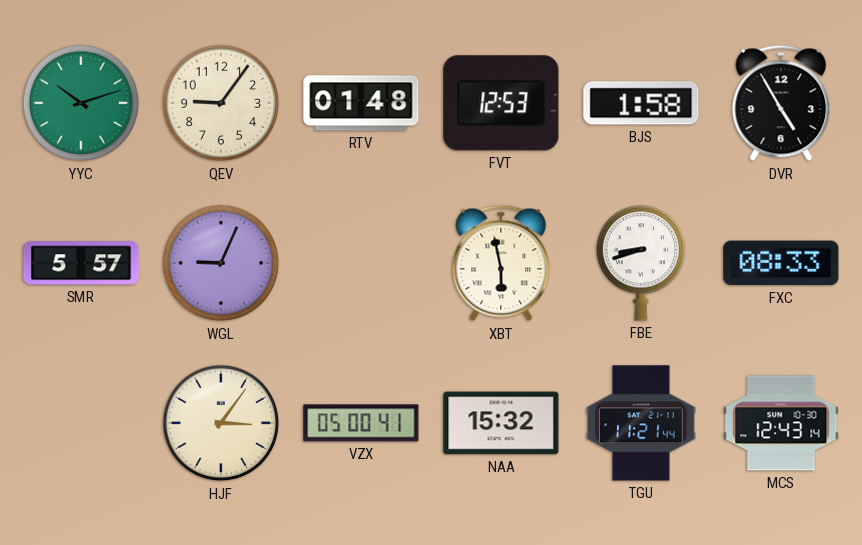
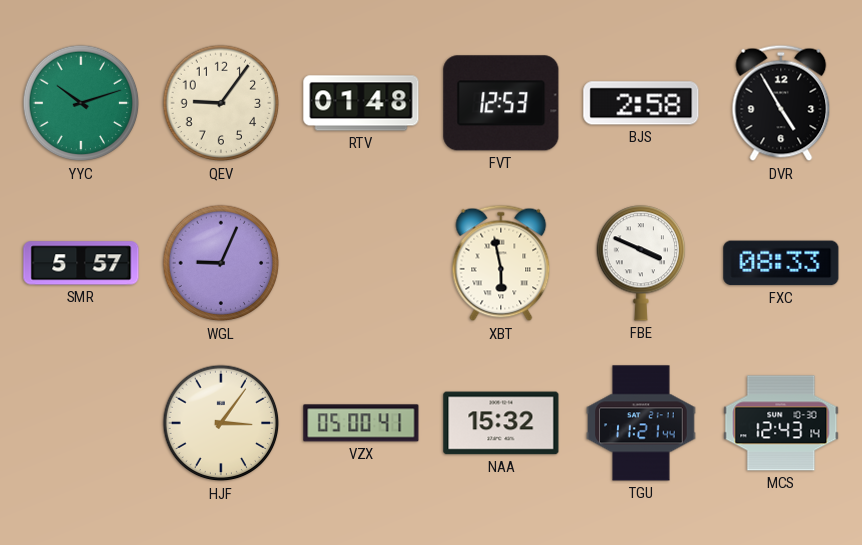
BJS: 1:58 -> 2:58
FBE: 8:42 -> 3:49
